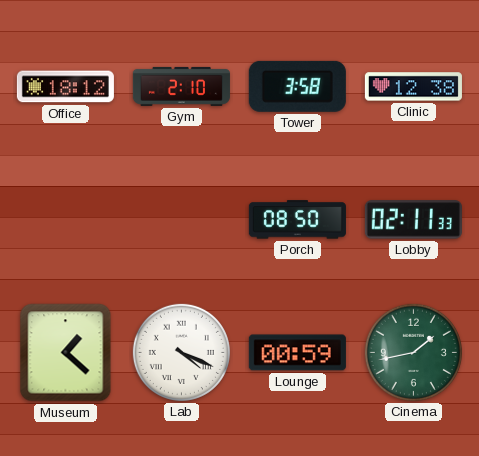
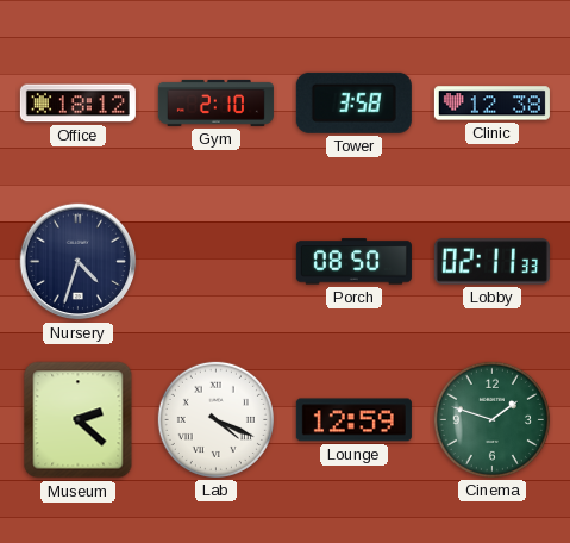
Nursery: none -> 4:33
Museum: 1:22 -> 2:22
Lounge: 00:59 -> 12:59
Cinema: 1:43 -> 1:48
